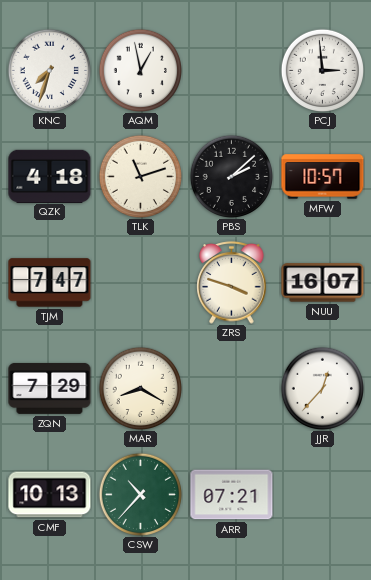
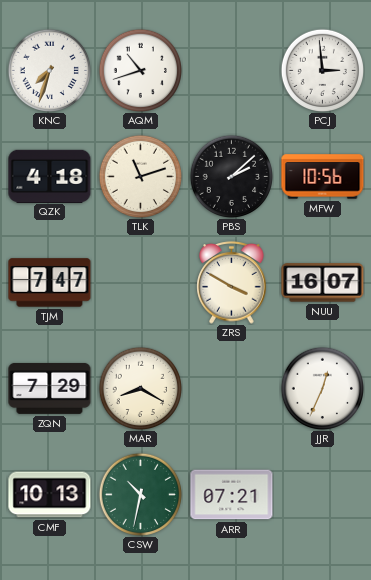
AQM: 12:58 -> 10:42
MFW: 10:57 -> 10:56
ZRS: 3:48 -> 3:50
JJR: 12:37 -> 12:34
CSW: 10:37 -> 10:32
